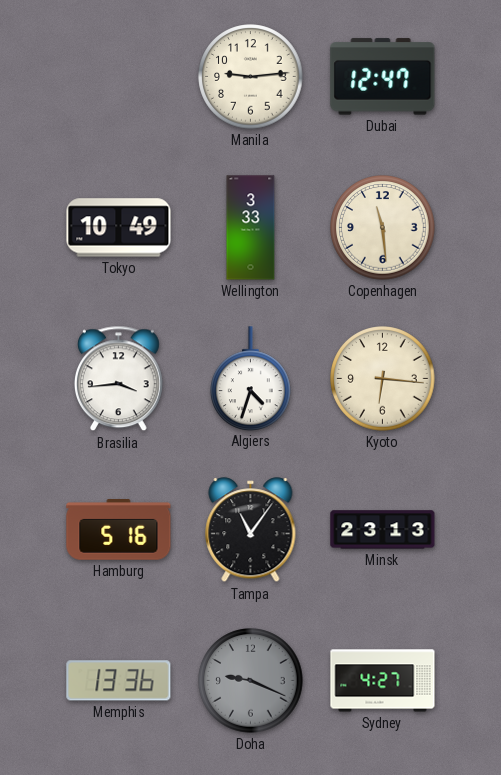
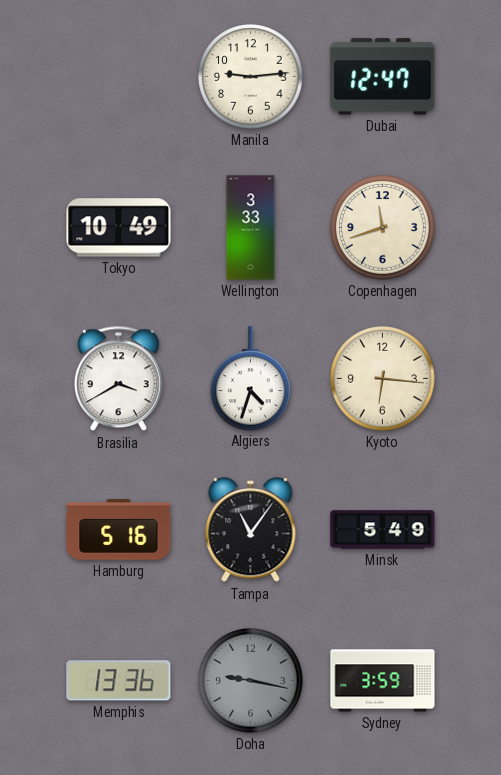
Copenhagen: 11:29 -> 11:42
Brasilia: 3:44 -> 3:40
Minsk: 23:13 -> 5:49
Doha: 9:19 -> 9:17
Sydney: 4:27 -> 3:59
